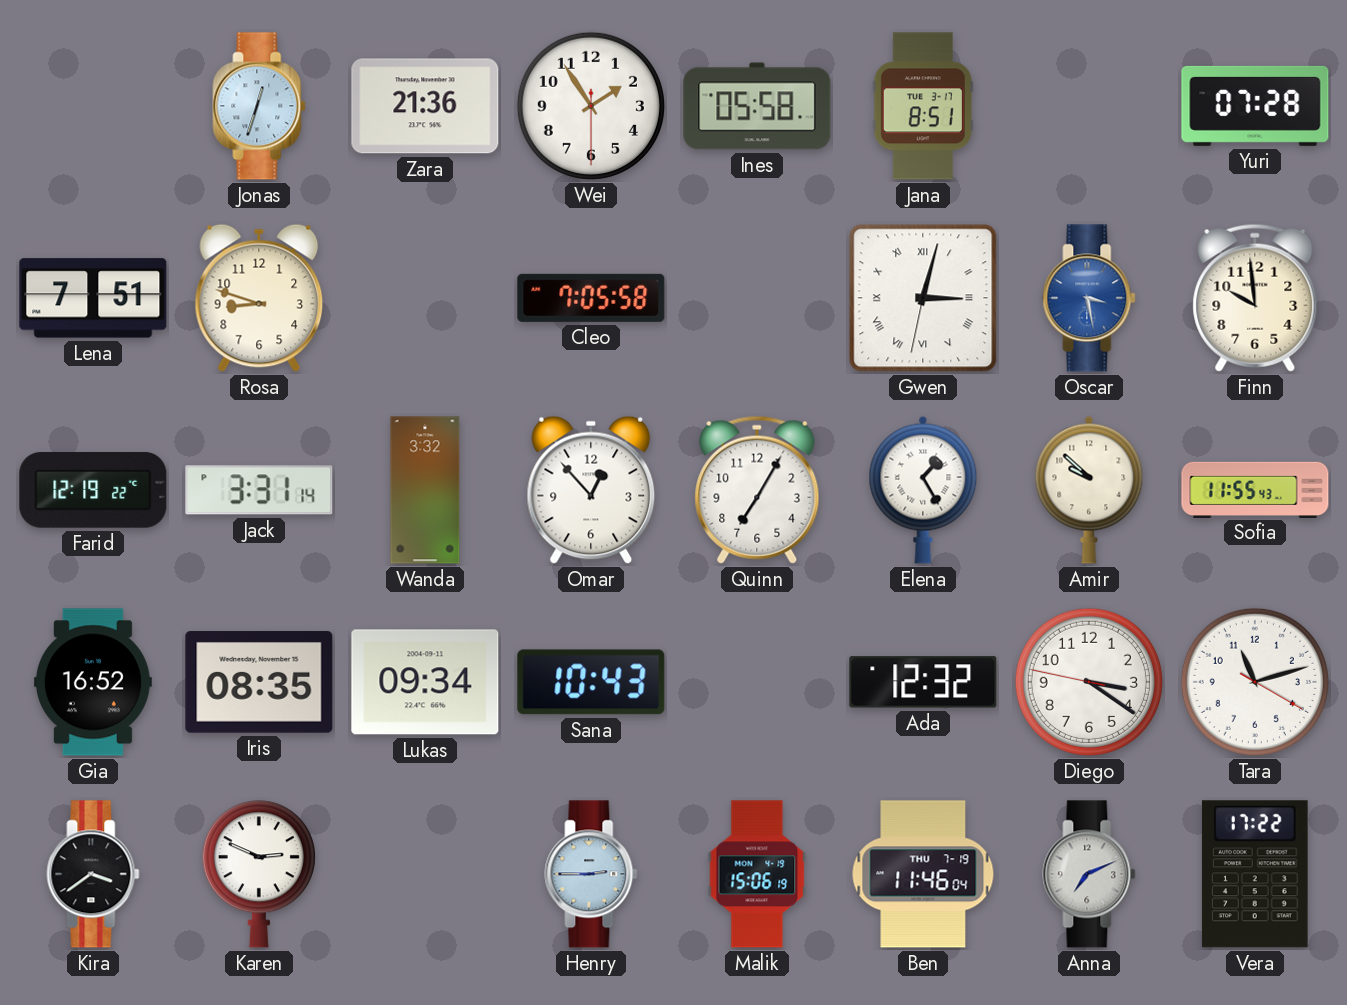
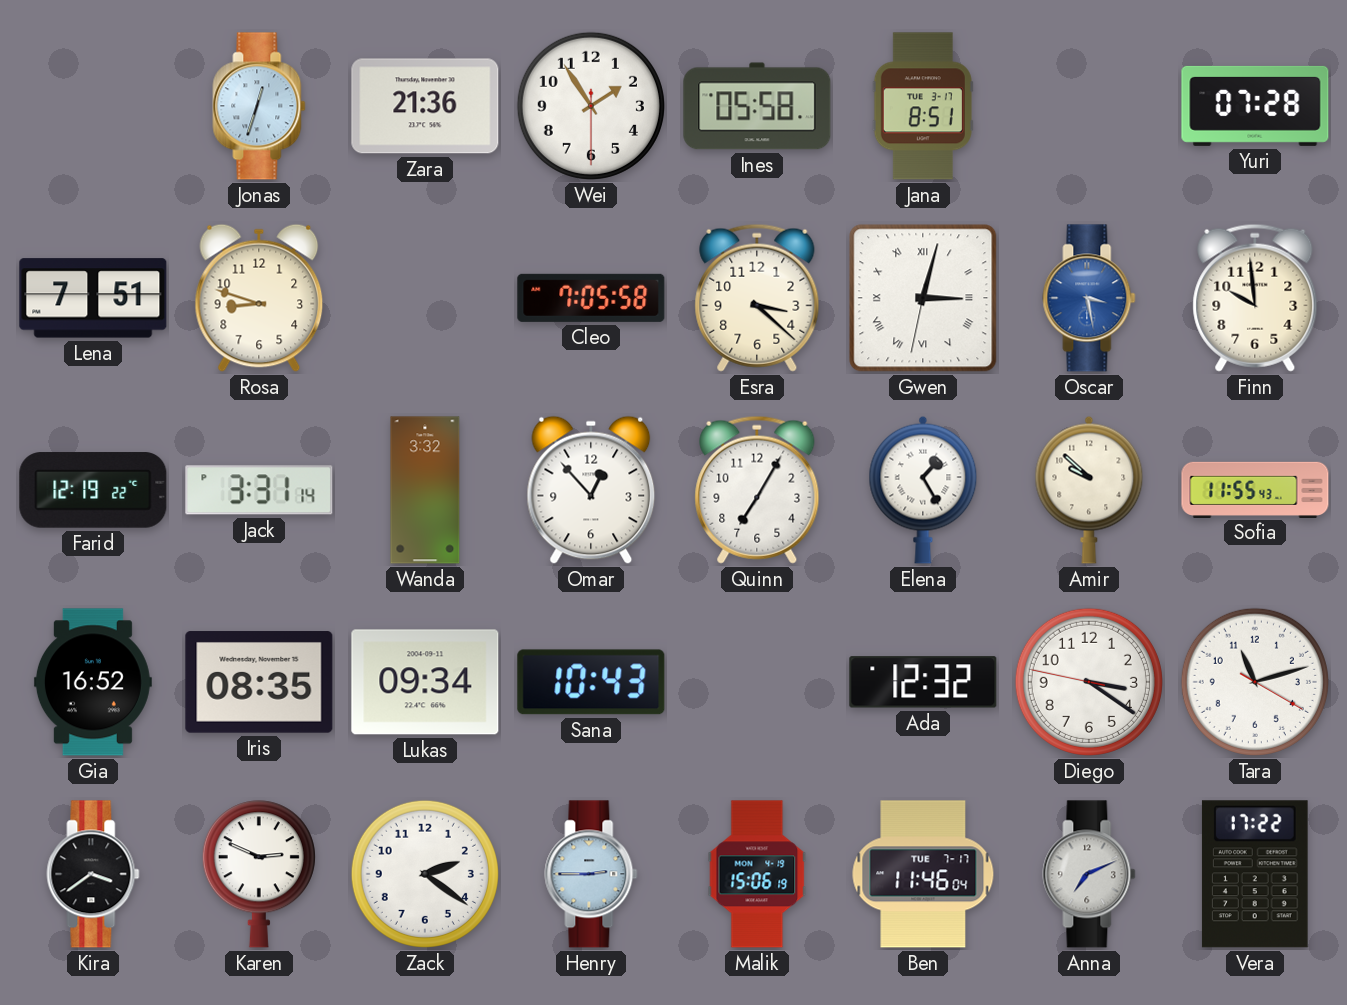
Esra: none -> 3:22
Zack: none -> 2:21
Ben date: THU 7-19 -> TUE 7-17
